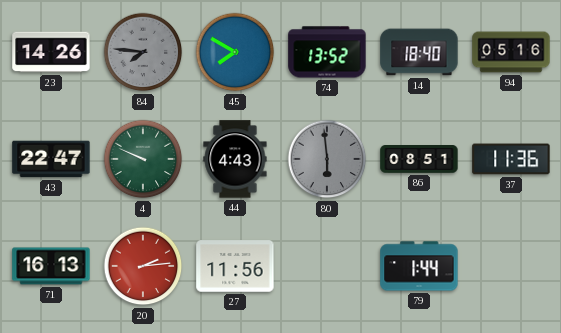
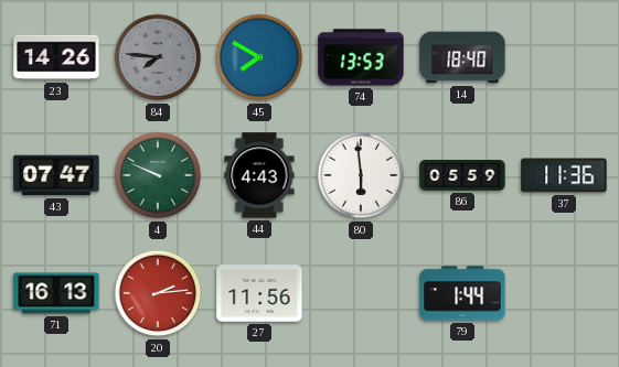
74: 13:52 -> 13:53
94: 05:16 -> none
43: 22:47 -> 07:47
80 dial: grey -> white
86: 08:51 -> 05:59
